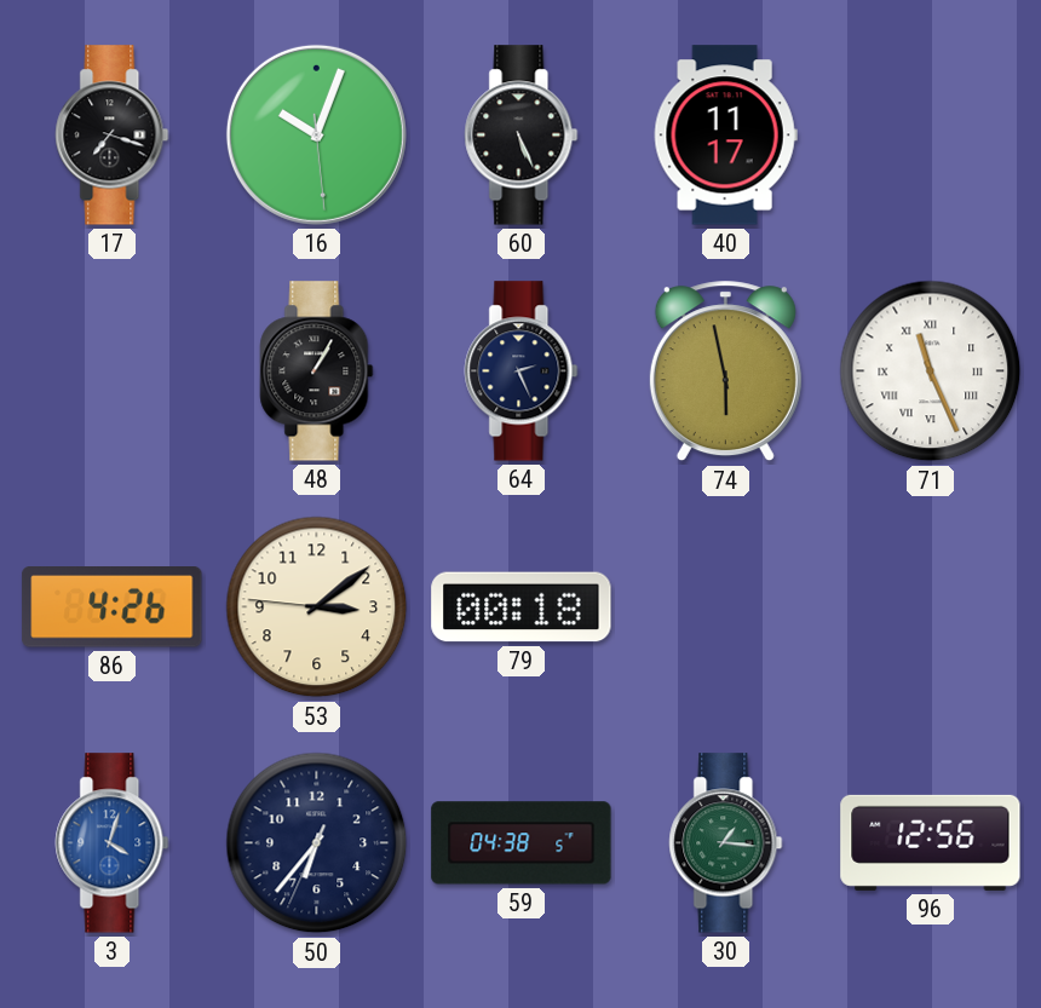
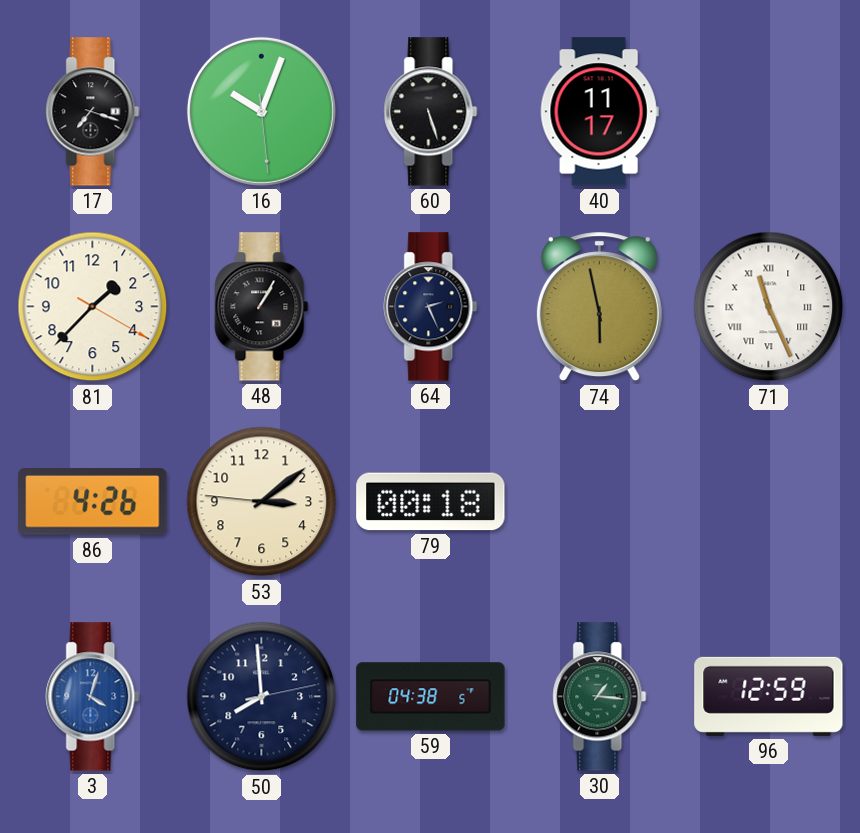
60: 5:26 -> 5:27
81: none -> 1:37
50: 6:36 -> 7:59
96: 12:56 -> 12:59
